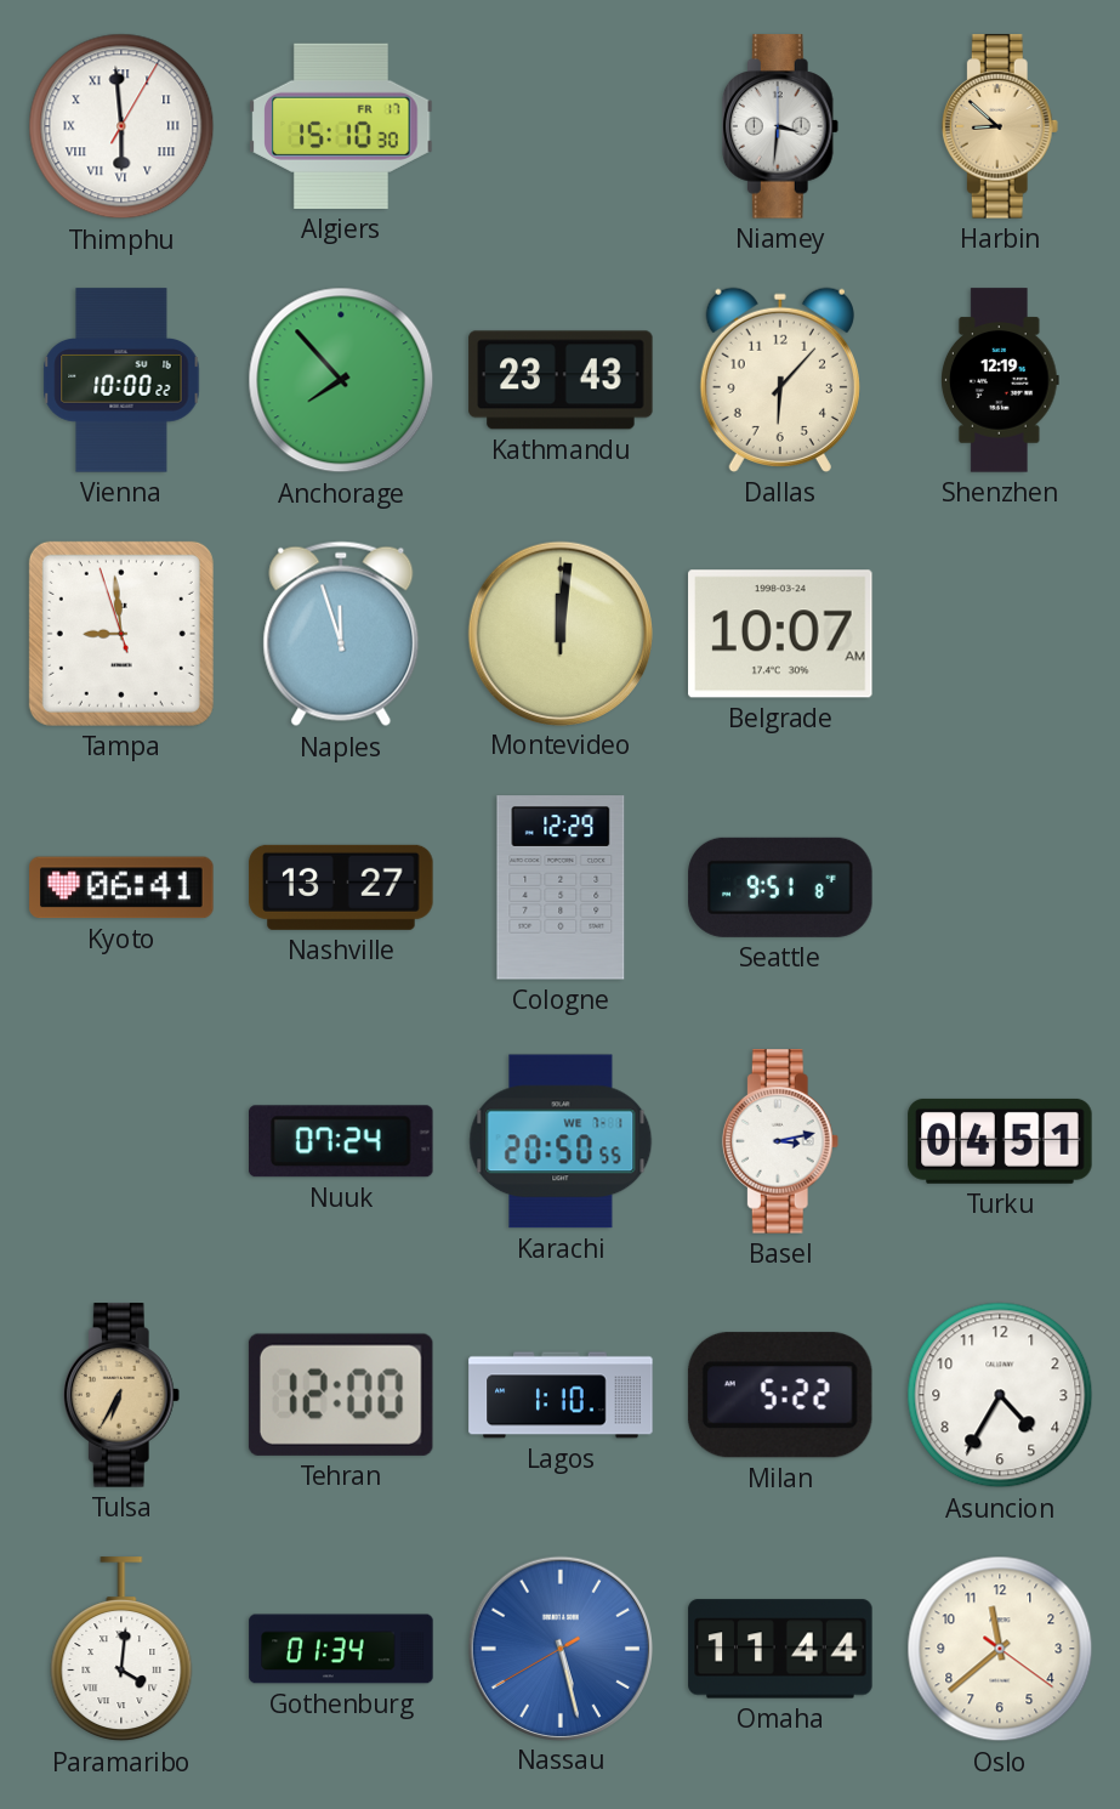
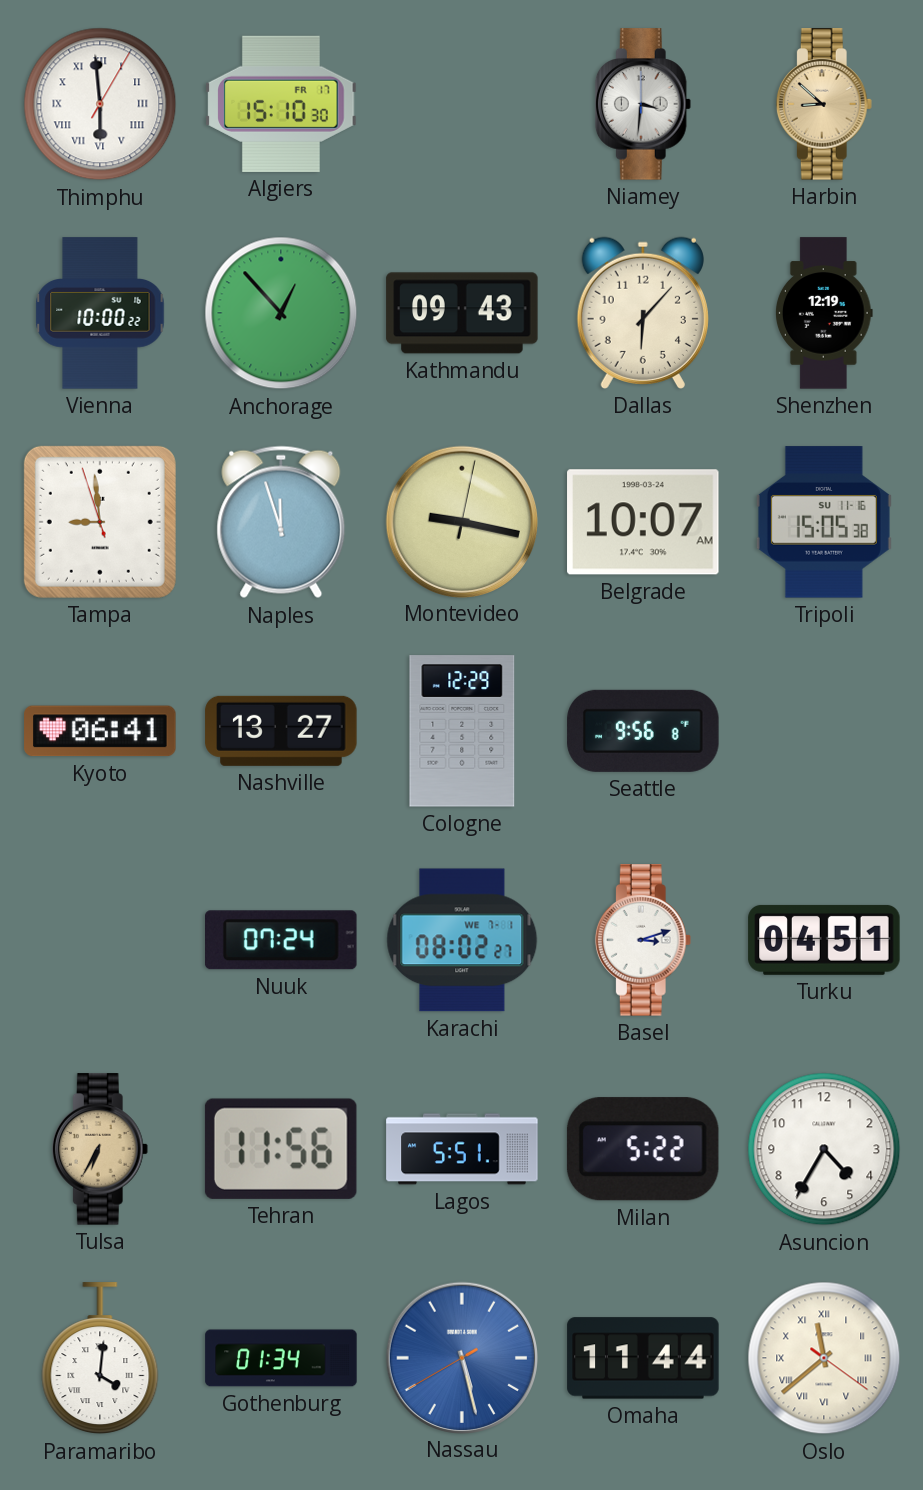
Anchorage: 7:53 -> 12:53
Kathmandu: 23:43 -> 09:43
Montevideo: 12:01 -> 9:17
Tripoli: none -> 15:05
Seattle: 9:51 -> 9:56
Karachi: 20:50 -> 08:02
Basel: 3:13 -> 3:12
Tehran: 12:00 -> 11:56
Lagos: 1:10 -> 5:51
Oslo numerals: Arabic -> Roman
